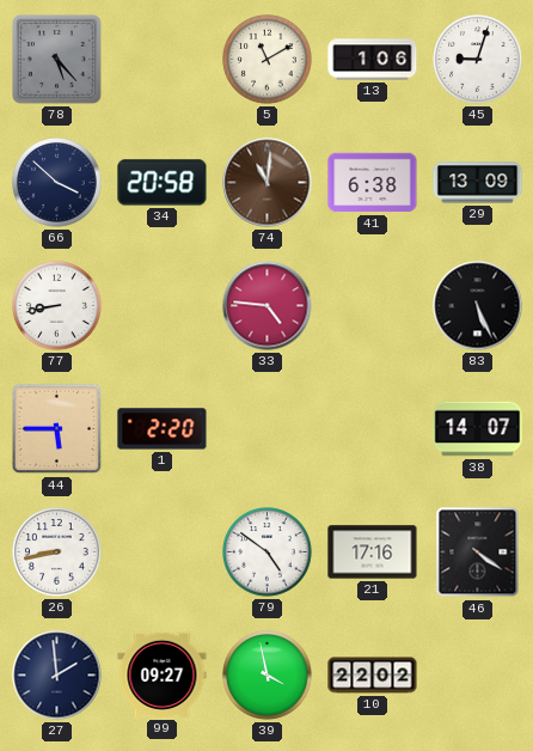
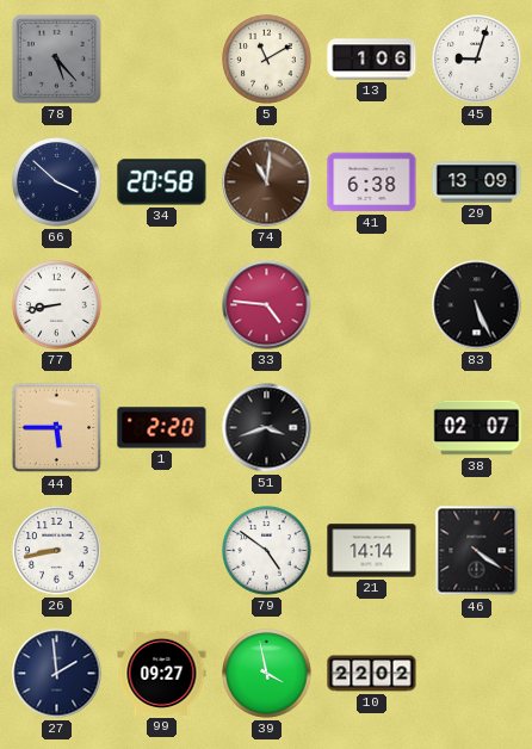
51: none -> 3:42
38: 14:07 -> 02:07
21: 17:16 -> 14:14
